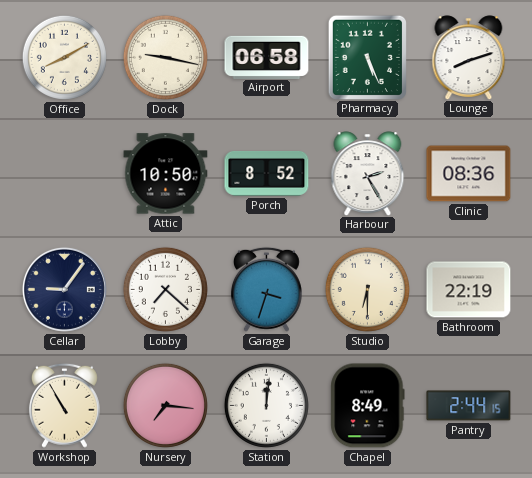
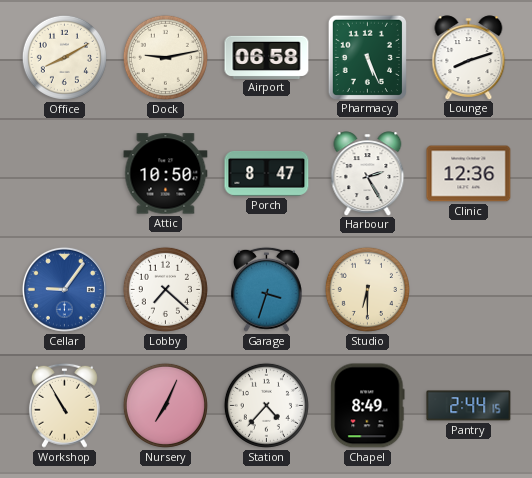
Dock: 9:17 -> 9:13
Porch: 8:52 -> 8:47
Clinic: 08:36 -> 12:36
Cellar dial: navy -> blue
Bathroom: 22:19 -> none
Nursery: 7:16 -> 7:04
Station: 12:01 -> 4:37
